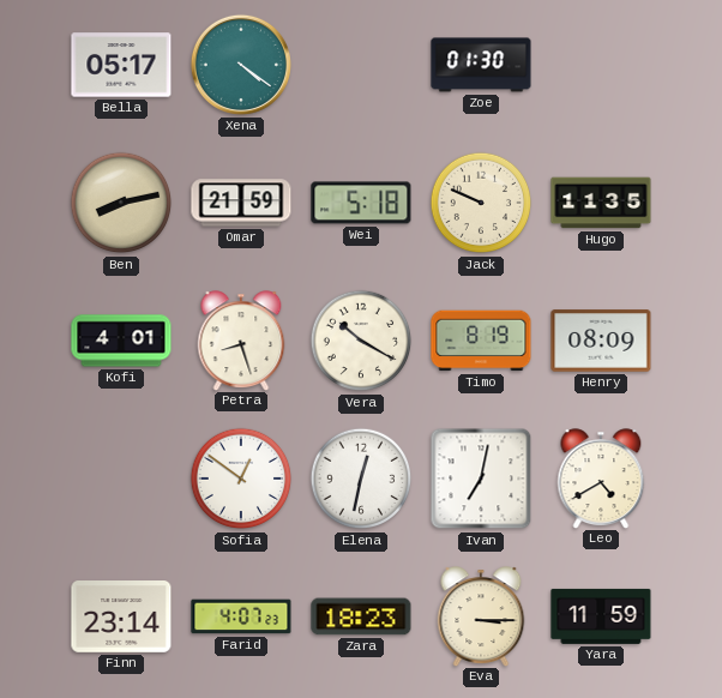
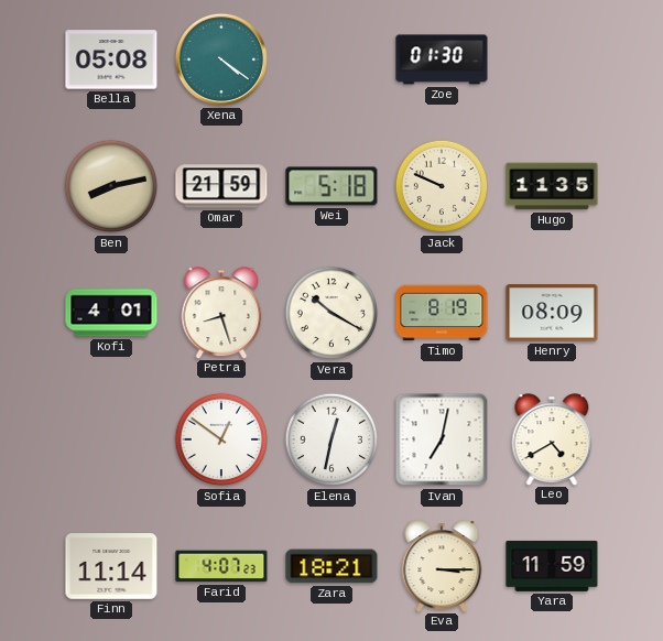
Bella: 05:17 -> 05:08
Finn: 23:14 -> 11:14
Zara: 18:23 -> 18:21
